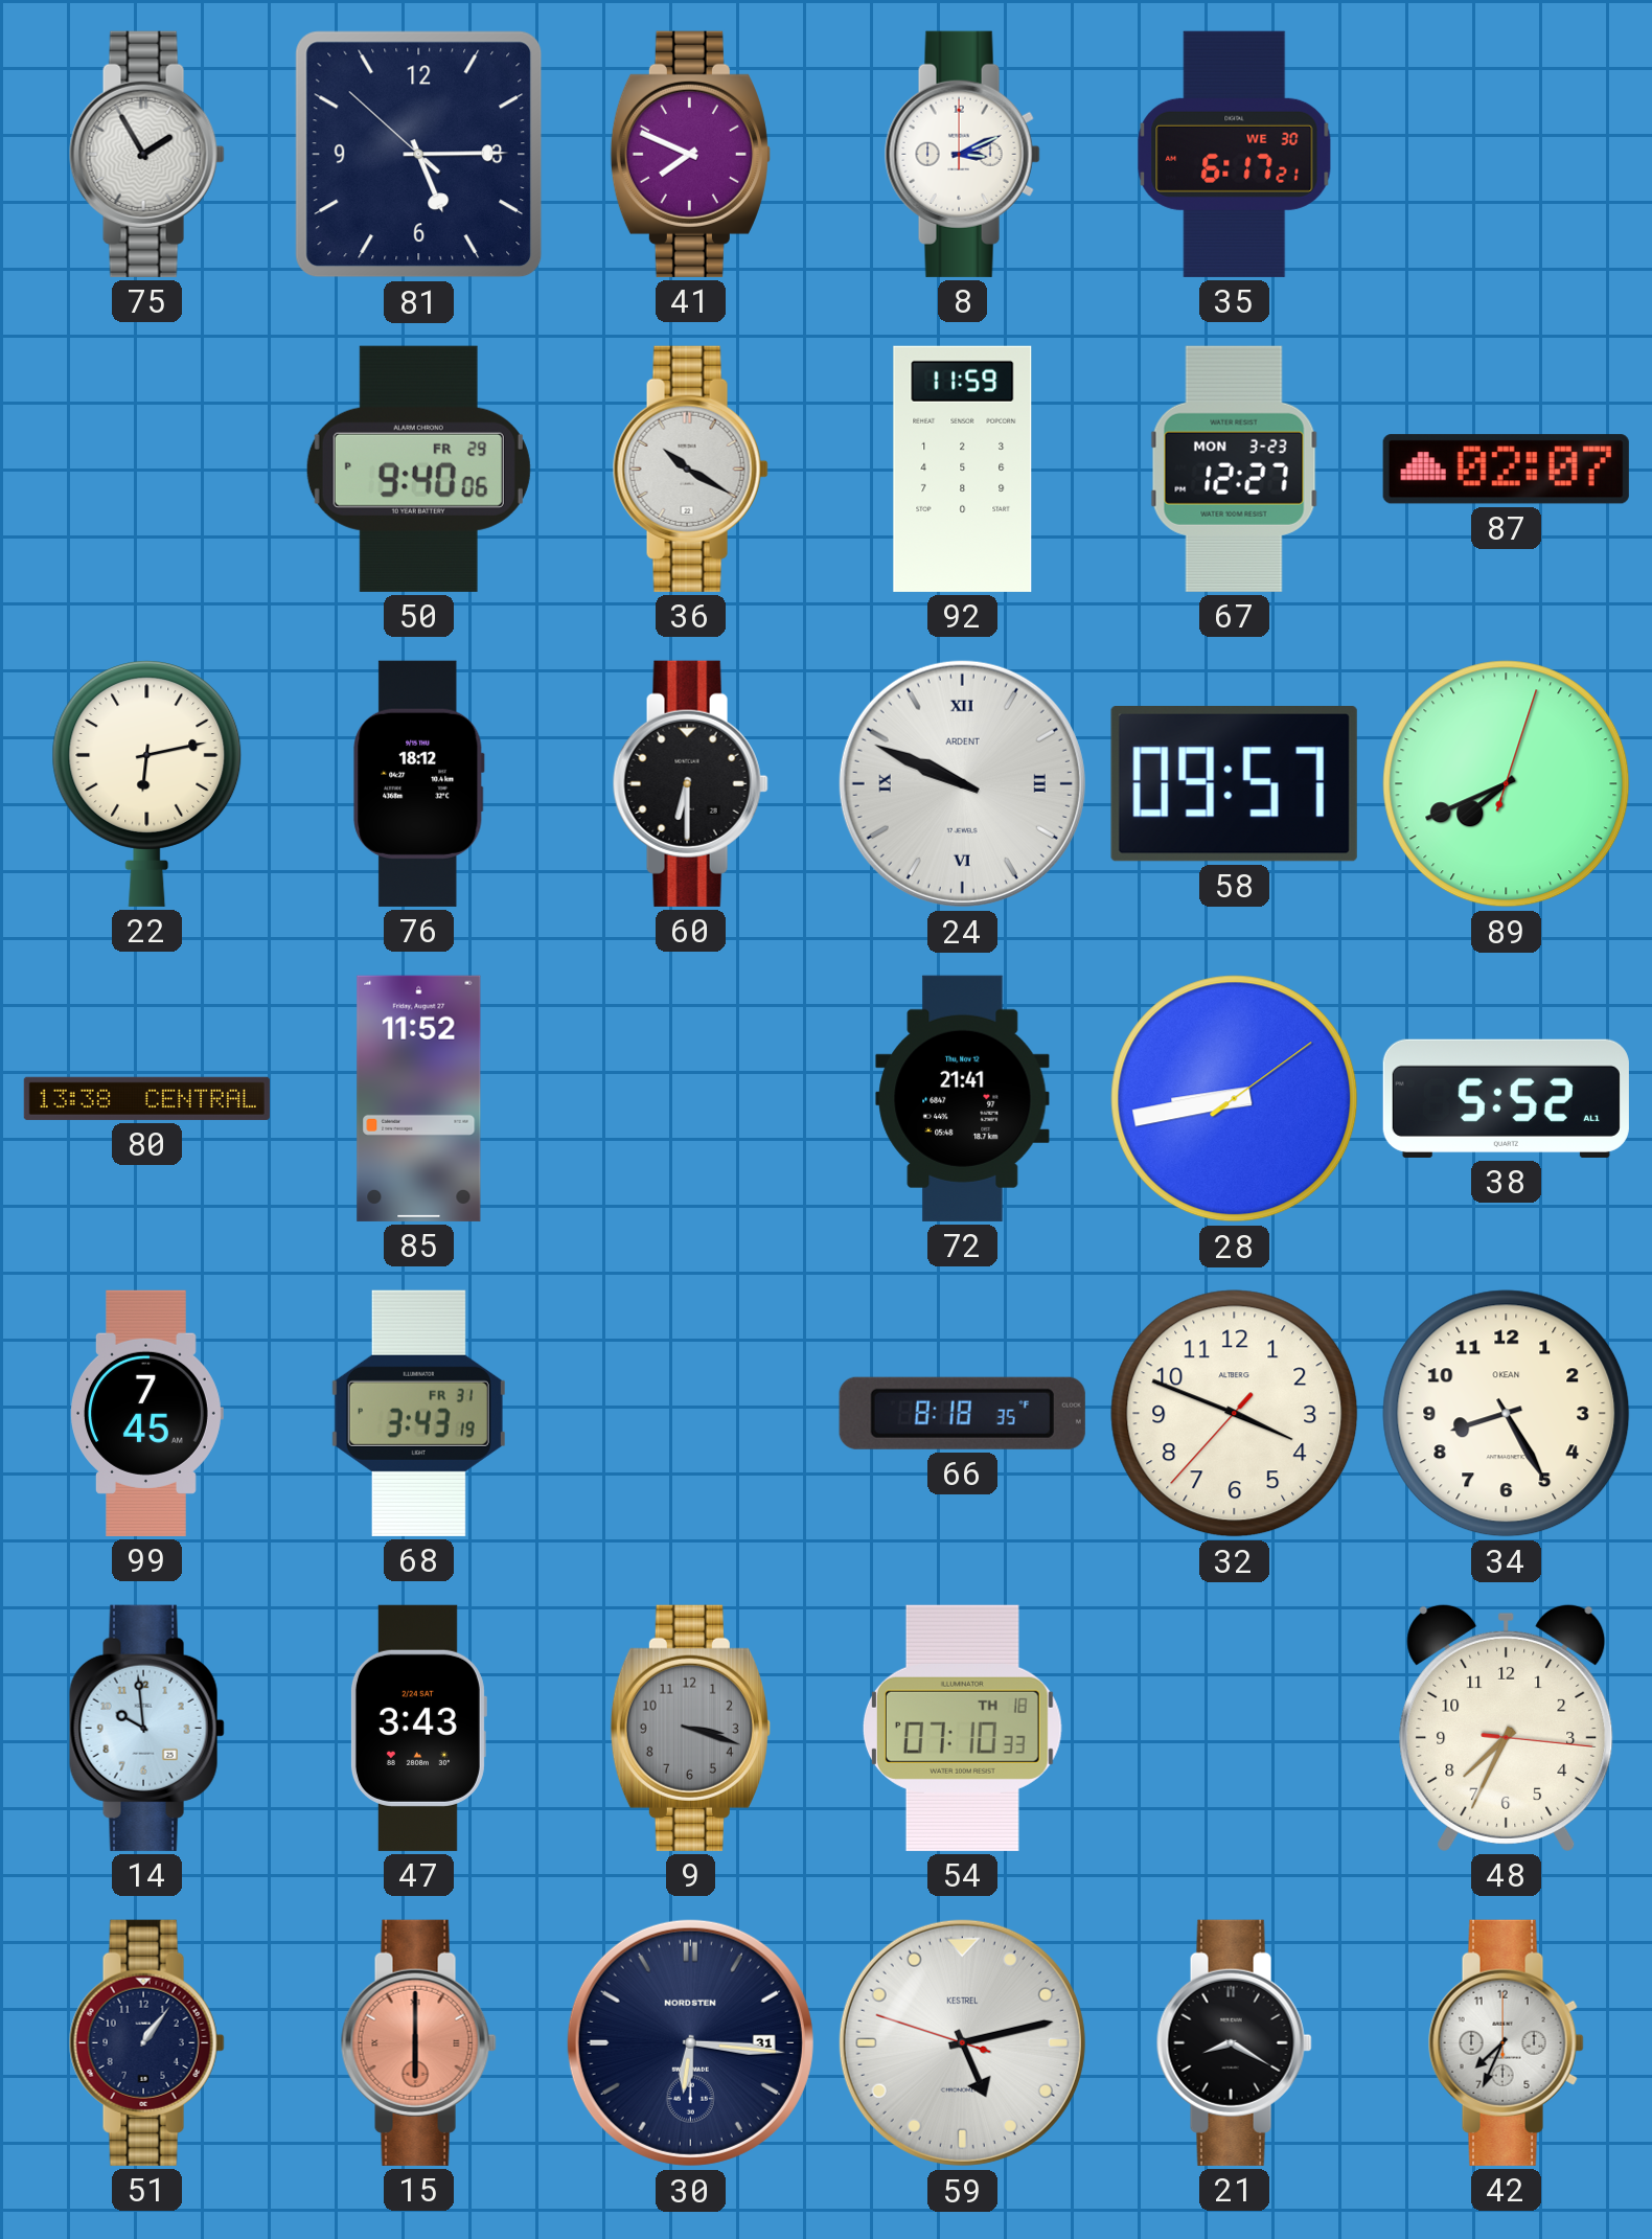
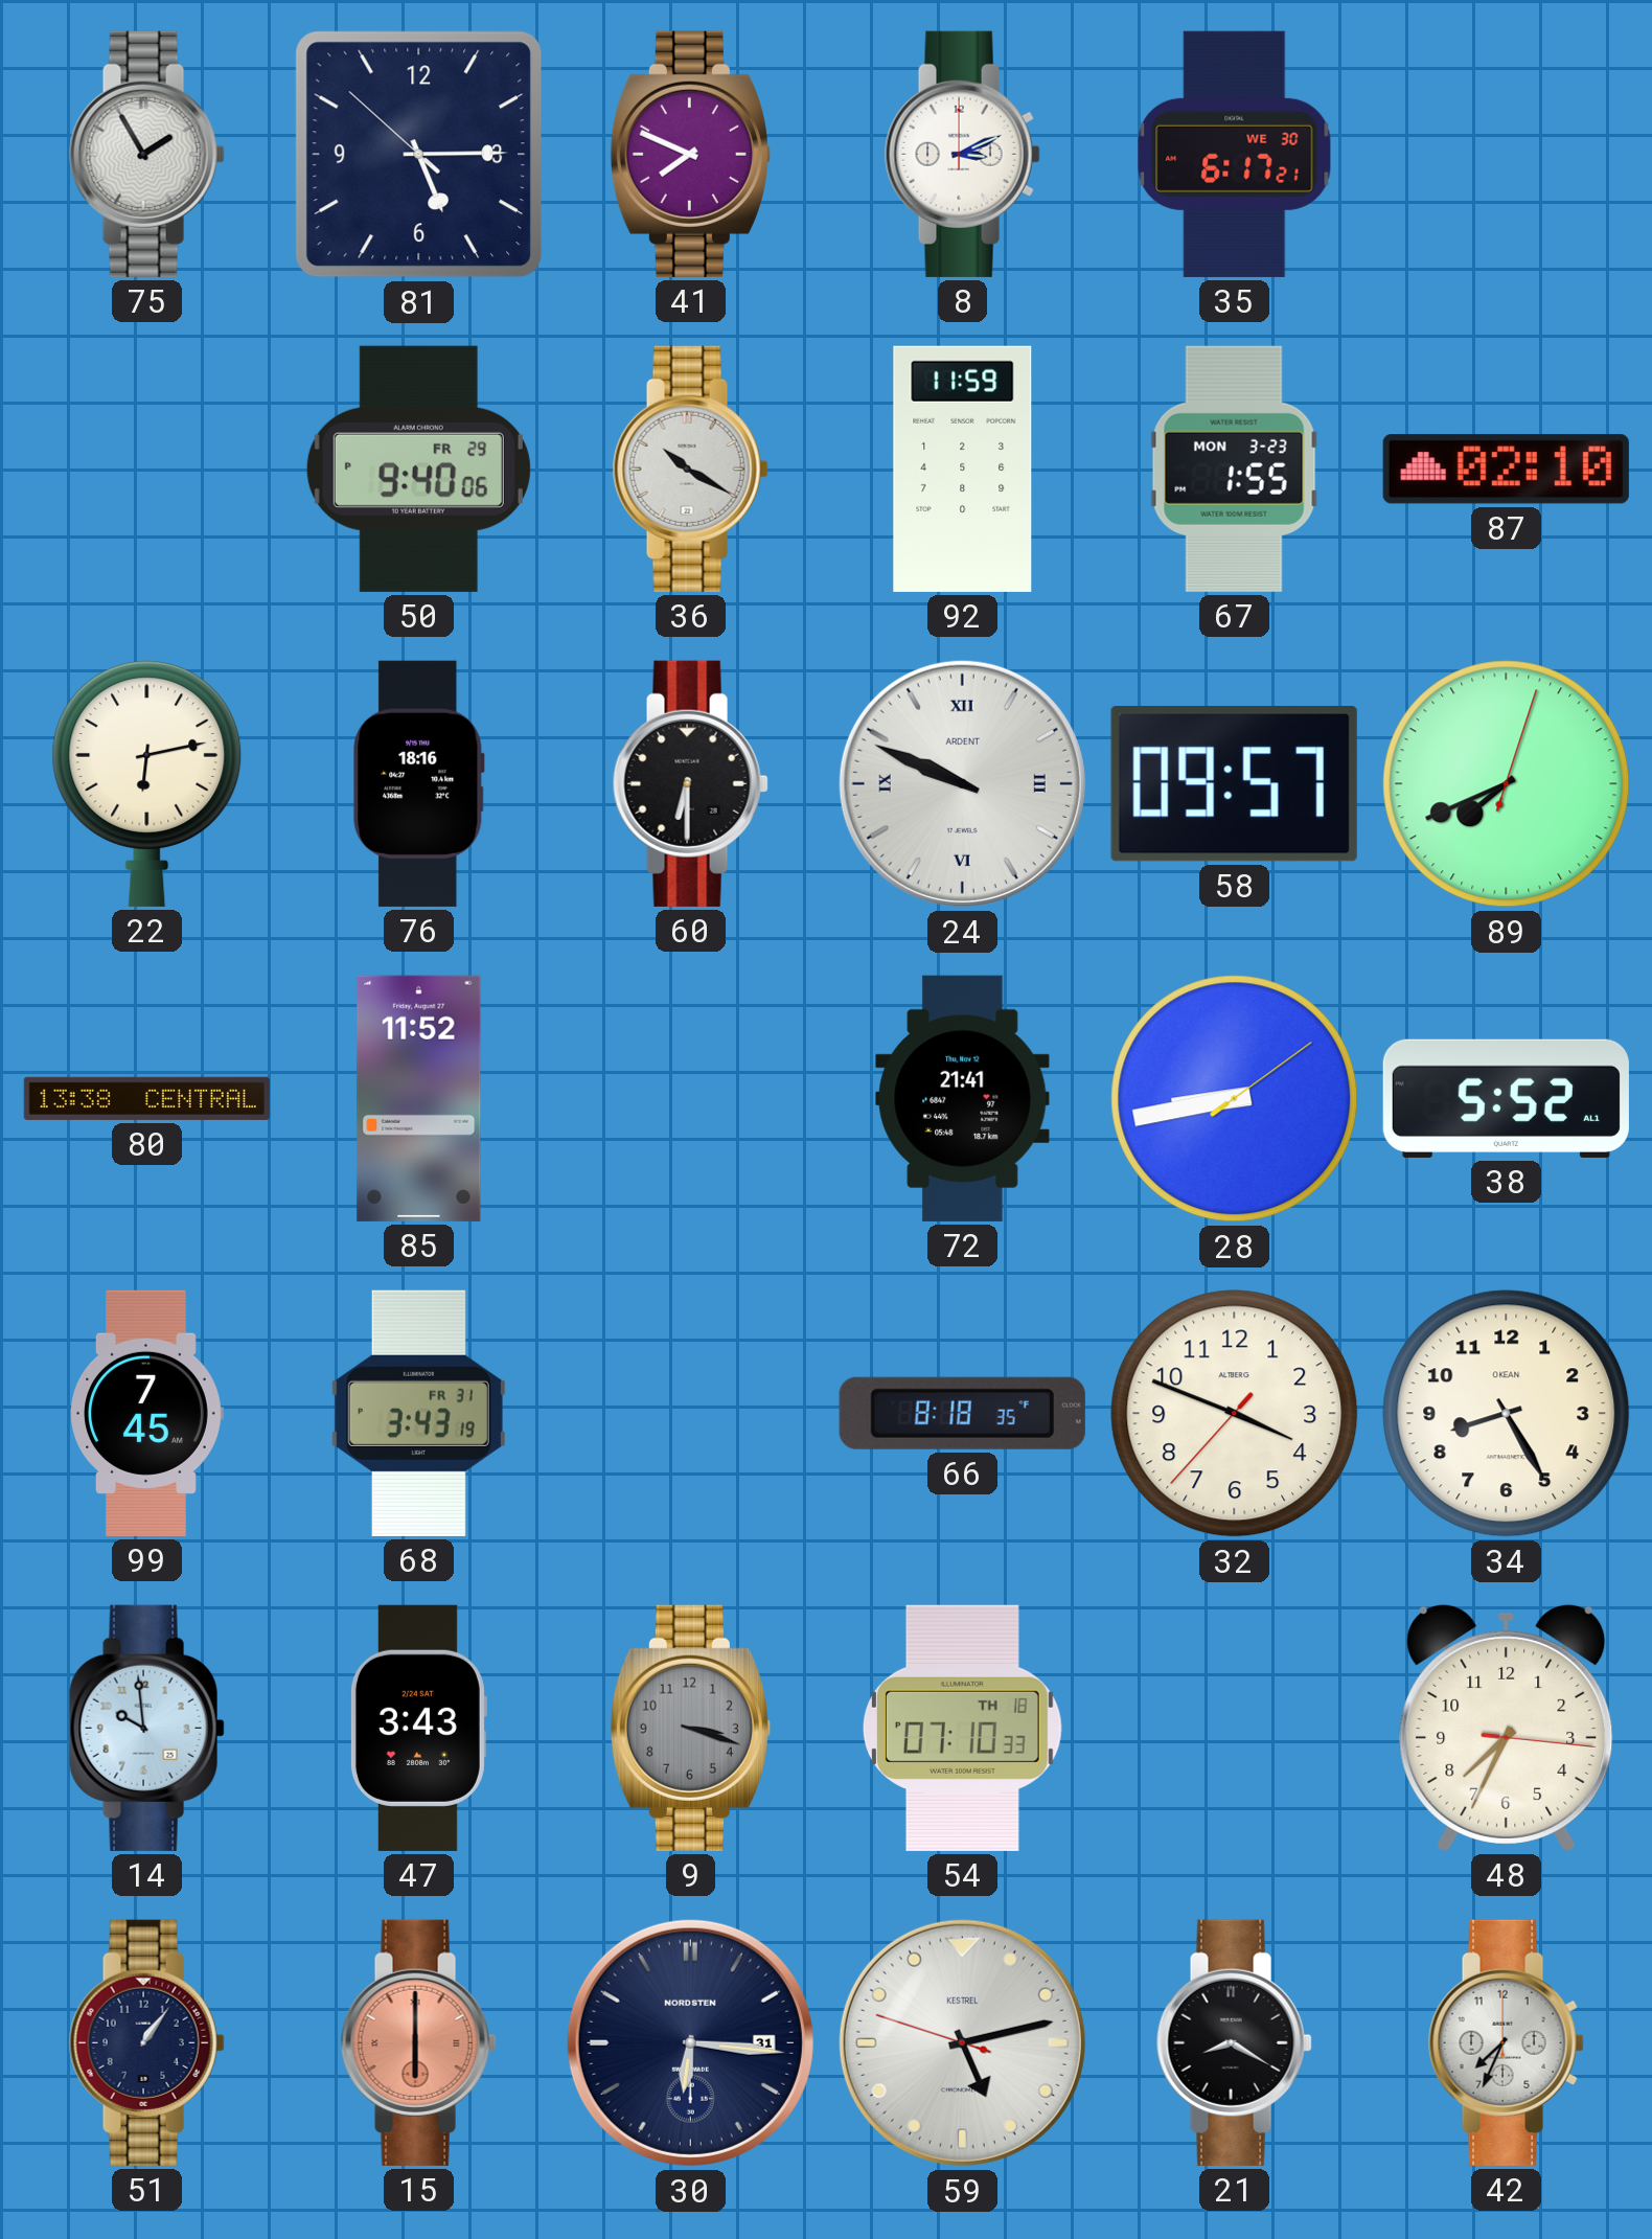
67: 12:27 -> 1:55
87: 02:07 -> 02:10
76: 18:12 -> 18:16
